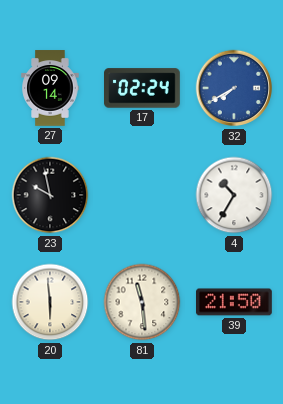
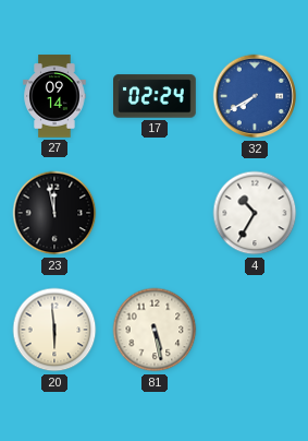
23: 9:58 -> 11:58
81: 11:29 -> 5:28
39: 21:50 -> none
